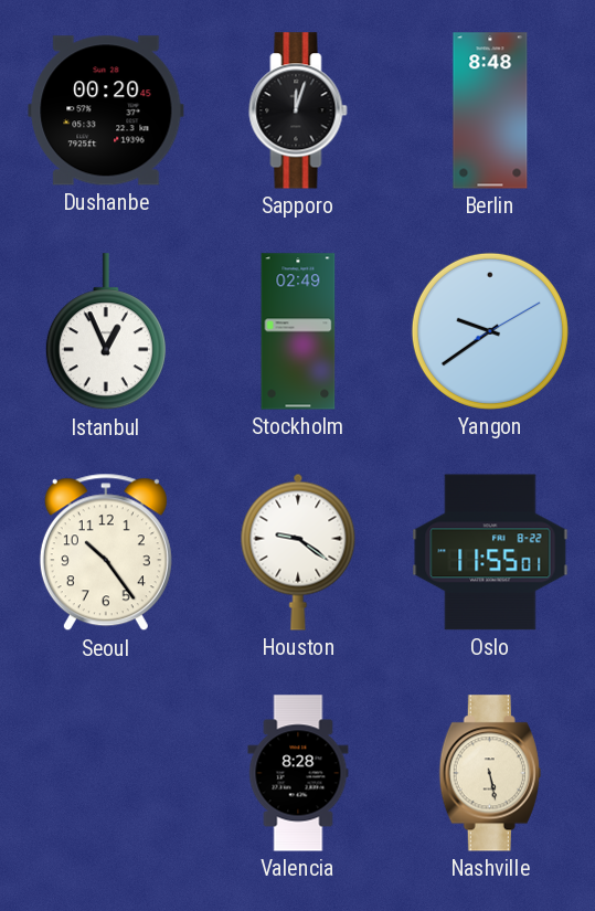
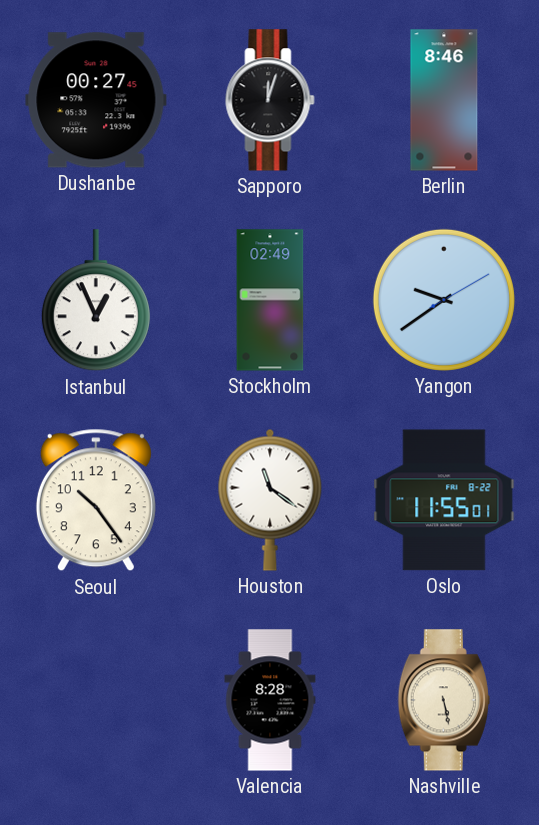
Dushanbe: 00:20 -> 00:27
Berlin: 8:48 -> 8:46
Houston: 9:21 -> 11:21
